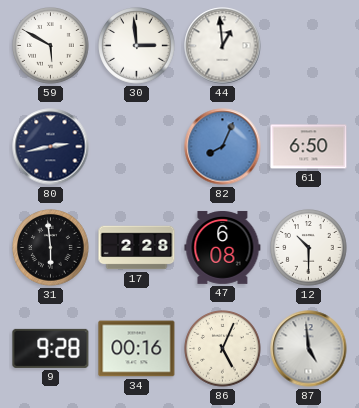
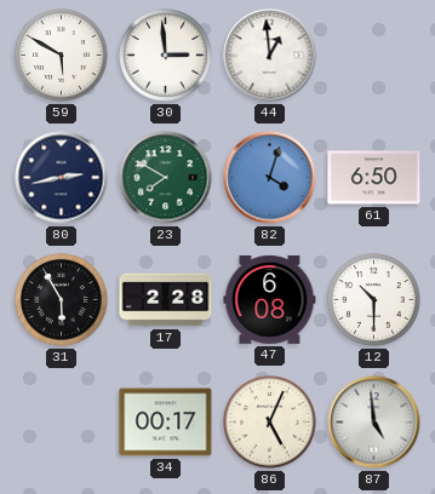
23: none -> 7:50
82: 8:04 -> 4:03
31: 5:59 -> 5:55
9: 9:28 -> none
34: 00:16 -> 00:17
